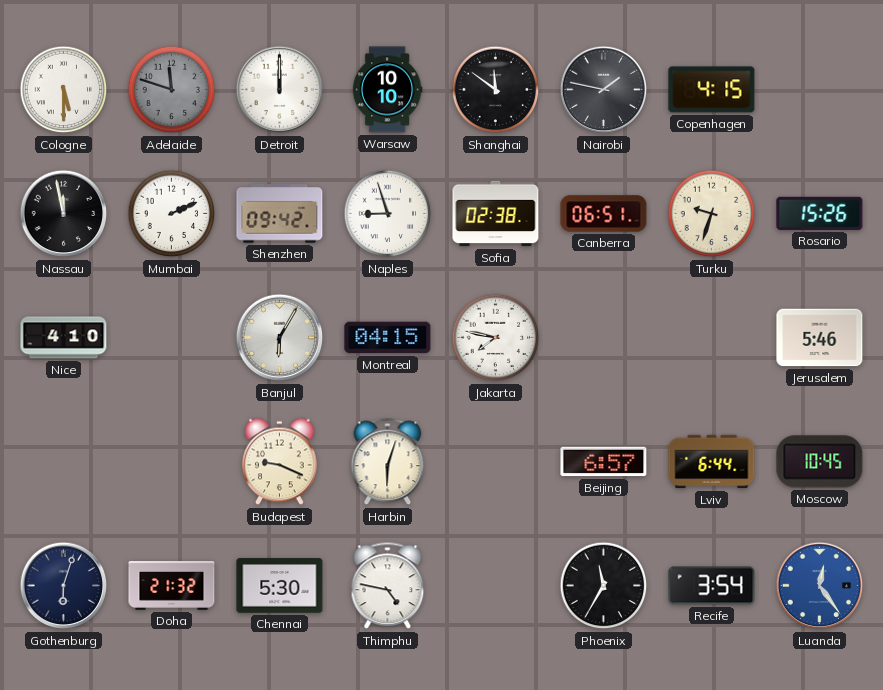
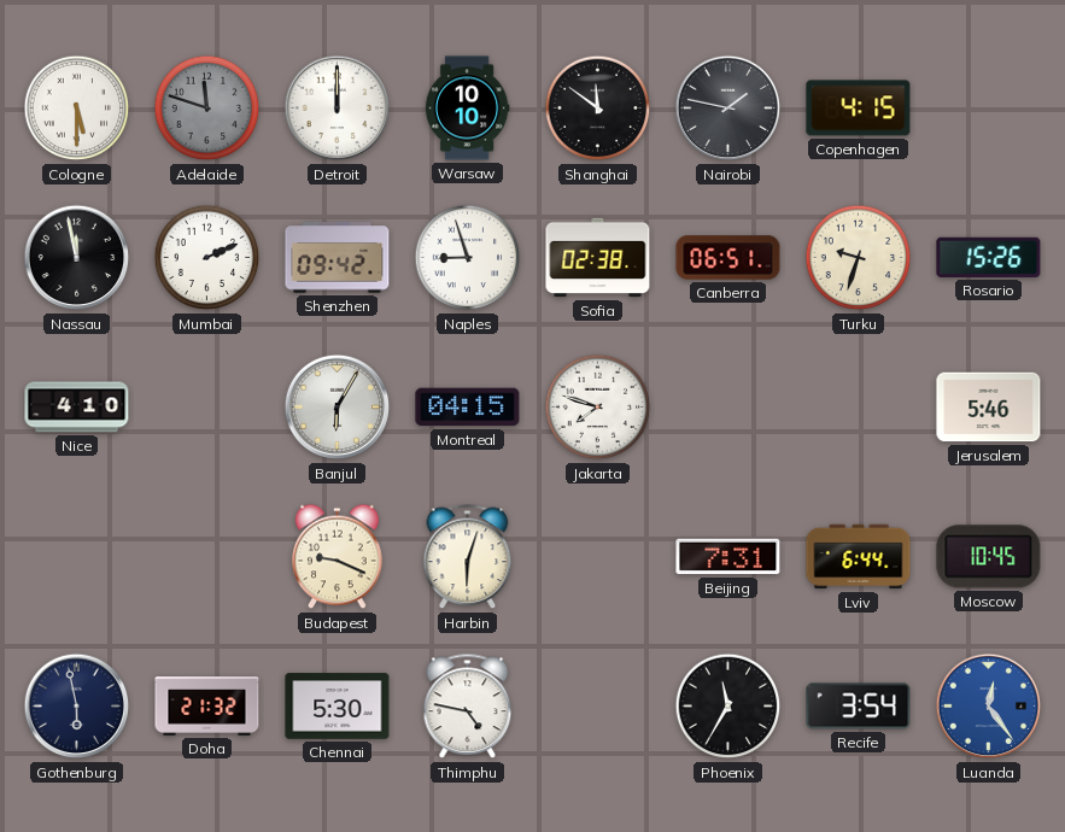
Jakarta: 7:47 -> 7:48
Beijing: 6:57 -> 7:31
Gothenburg: 6:03 -> 5:58
